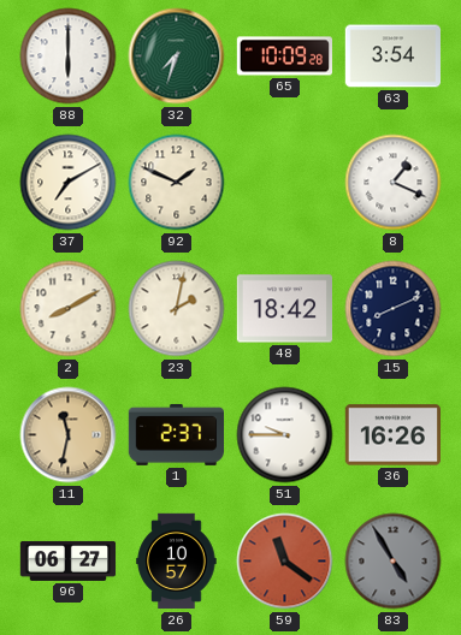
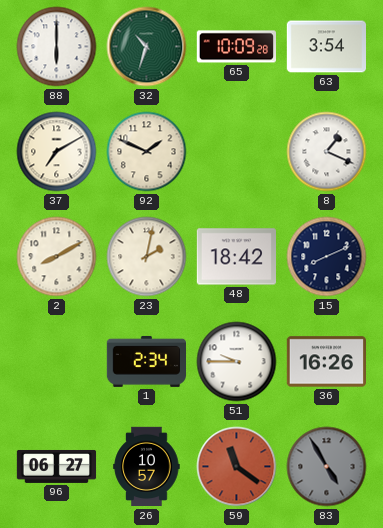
32: 7:33 -> 10:33
11: 11:32 -> none
1: 2:37 -> 2:34
